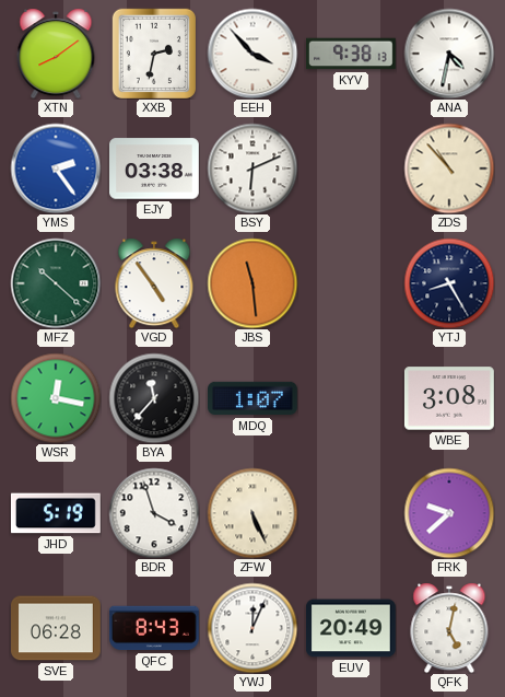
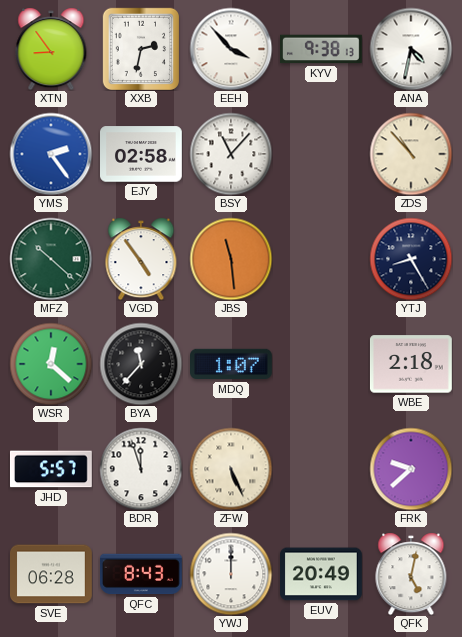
XTN: 8:09 -> 8:54
EJY: 03:38 -> 02:58
BSY: 6:11 -> 11:07
WSR: 12:17 -> 12:22
WBE: 3:08 -> 2:18
JHD: 5:19 -> 5:57
BDR: 3:57 -> 11:57
YWJ: 12:04 -> 12:00
